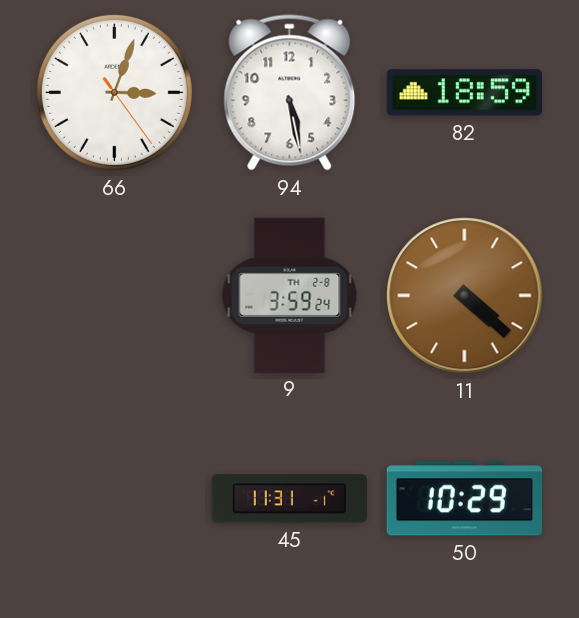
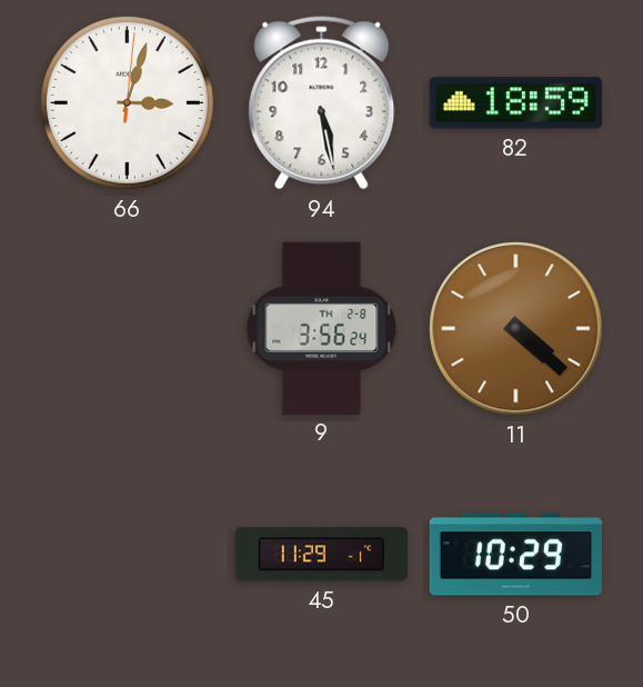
66: 3:03:24 -> 3:03:01
9: 3:59 -> 3:56
45: 11:31 -> 11:29
